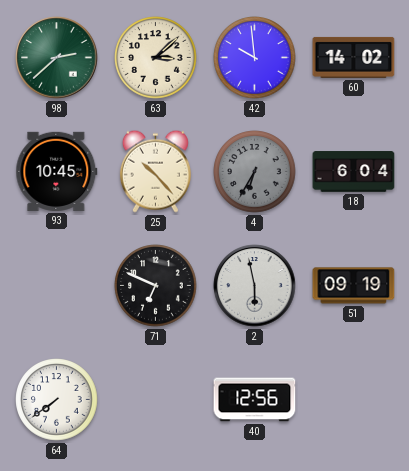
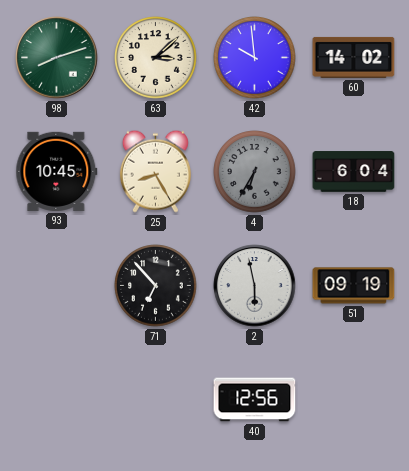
98: 2:38 -> 8:12
25: 10:23 -> 8:25
71: 6:49 -> 6:53
64: 7:39 -> none
